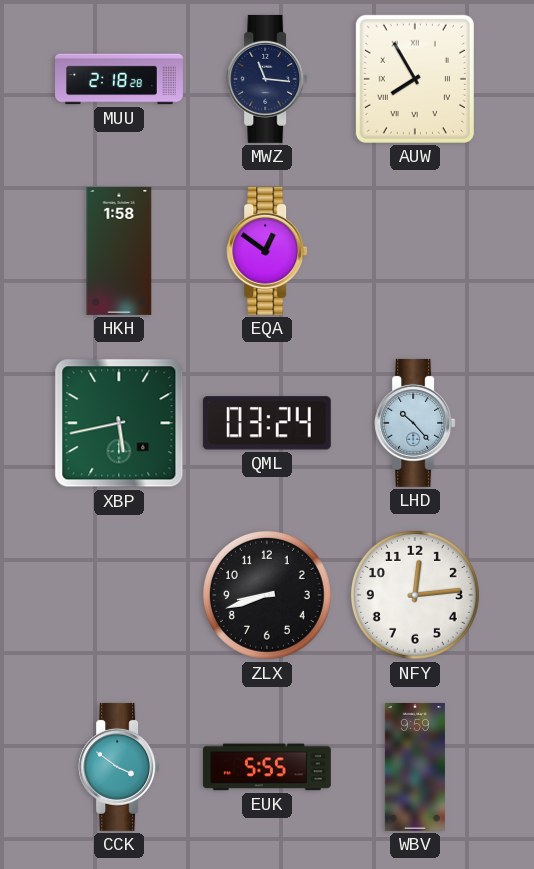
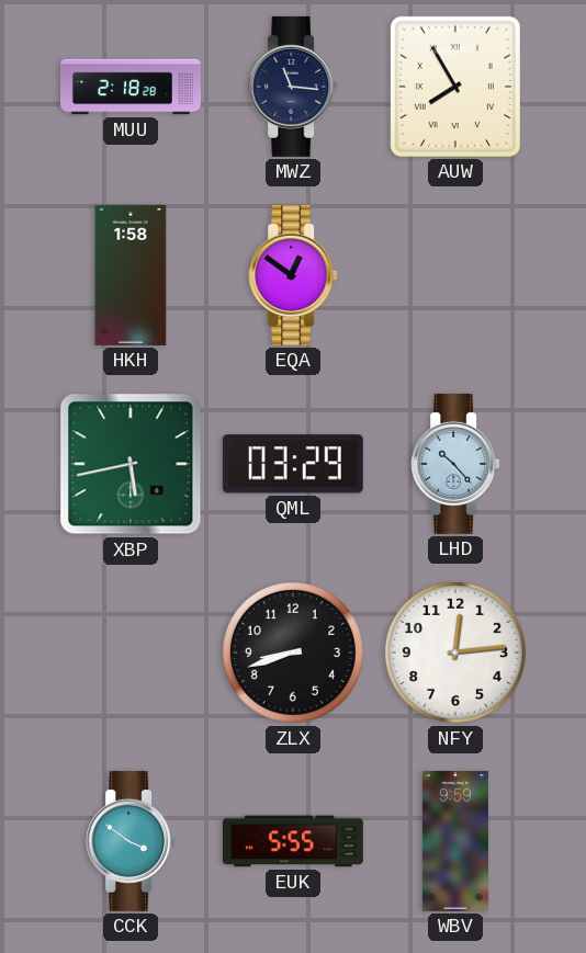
QML: 03:24 -> 03:29
